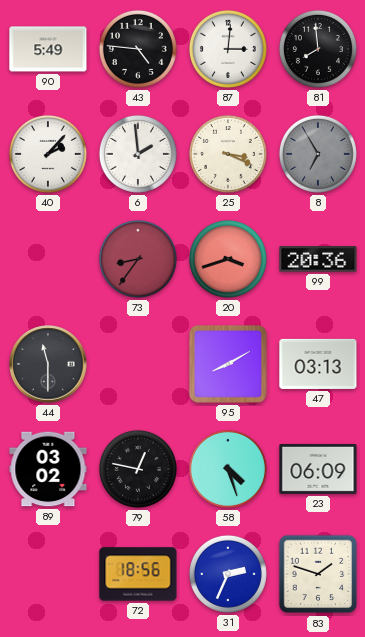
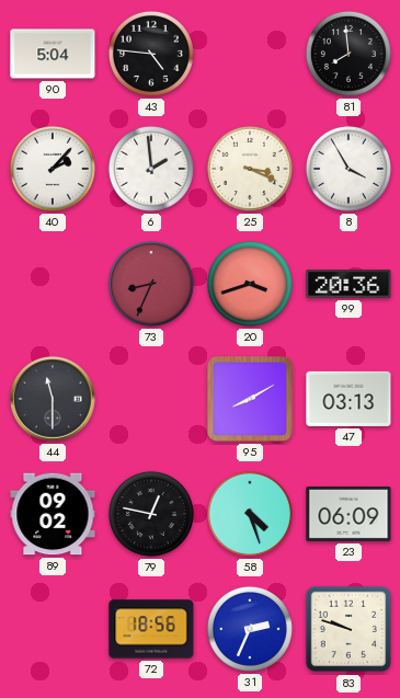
90: 5:49 -> 5:04
87: 3:01 -> none
8: 6:55 -> 3:55
8 dial: grey -> white
73: 8:36 -> 8:34
89: 03:02 -> 09:02
83: 1:48 -> 9:48
